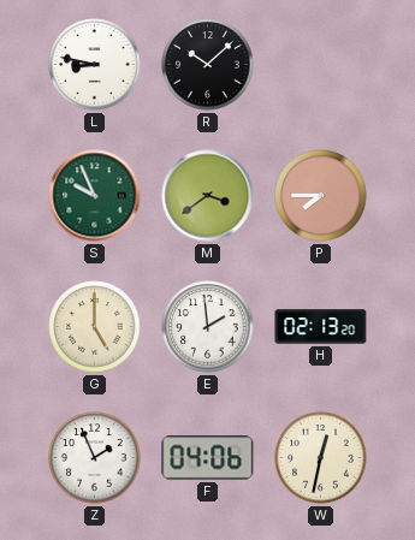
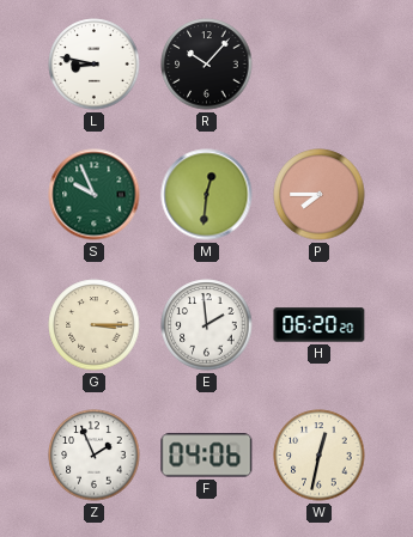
R: 10:08 -> 10:07
M: 3:39 -> 12:31
G: 5:00 -> 3:15
H: 02:13 -> 06:20
